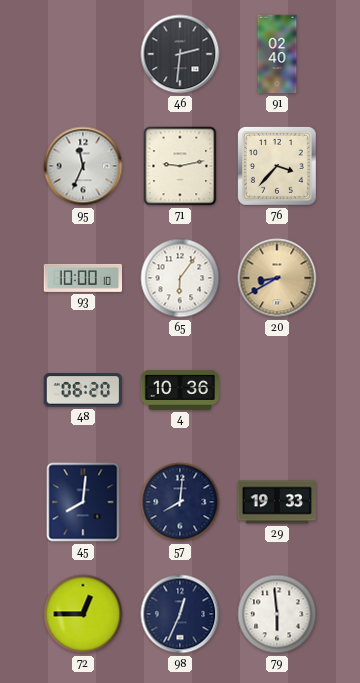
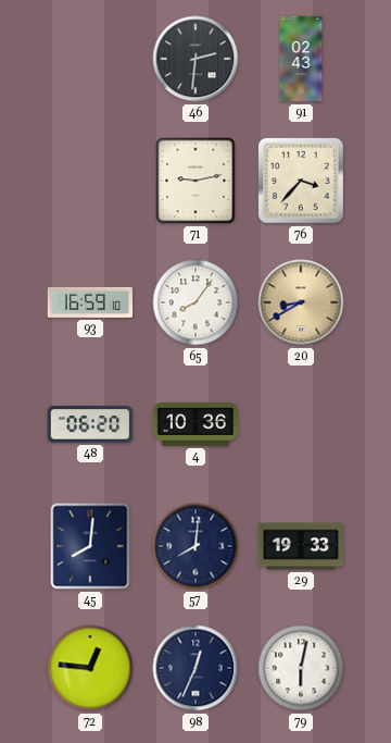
91: 02:40 -> 02:43
95: 11:34 -> none
93: 10:00 -> 16:59
65: 6:06 -> 8:06
72: 12:45 -> 12:46
79: 5:59 -> 6:02
